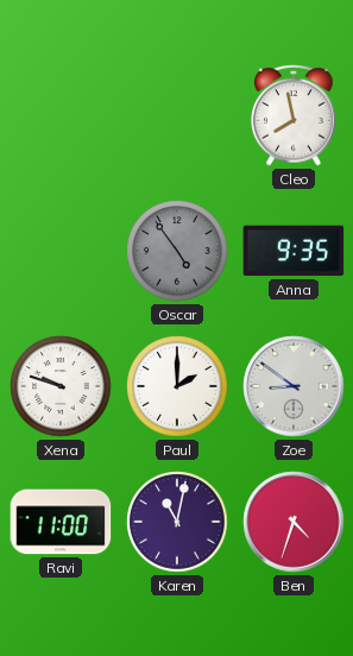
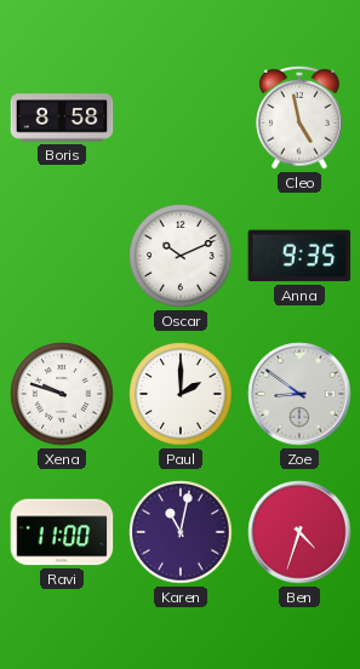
Boris: none -> 8:58
Cleo: 7:58 -> 4:58
Oscar: 4:54 -> 10:11
Oscar dial: grey -> white
